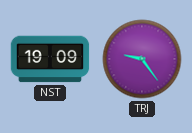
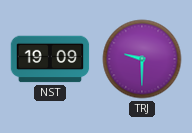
TRJ: 9:24 -> 9:30
